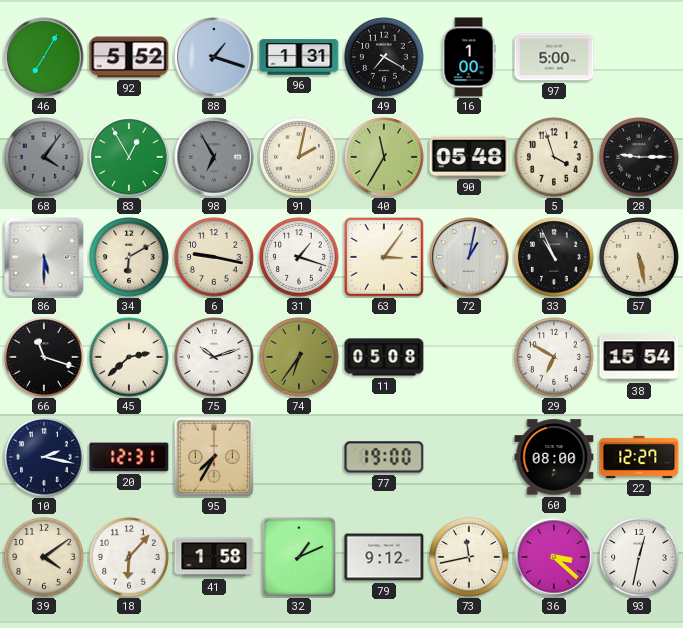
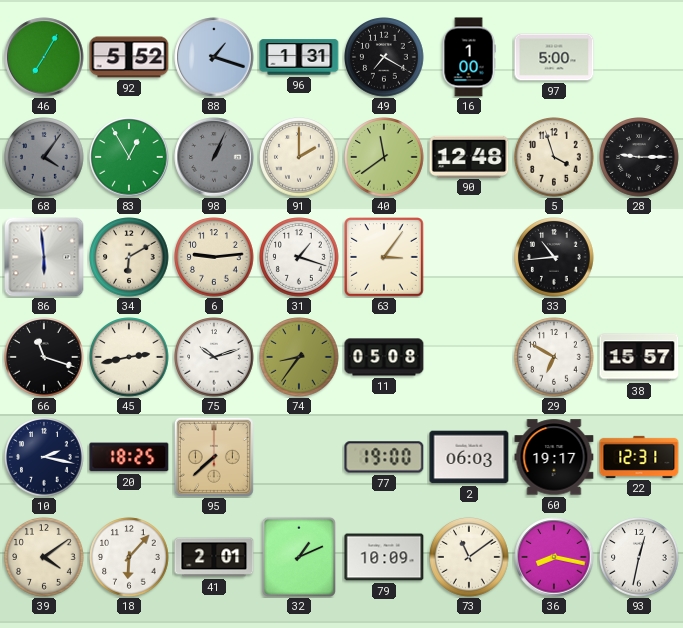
98: 6:55 -> 1:04
91: 2:02 -> 2:00
40: 11:35 -> 11:39
90: 05:48 -> 12:48
86: 5:30 -> 5:59
6: 9:17 -> 9:14
72: 1:02 -> none
33: 10:56 -> 10:44
57: 5:28 -> none
45: 2:38 -> 2:43
74: 6:36 -> 8:36
38: 15:54 -> 15:57
20: 12:31 -> 18:25
95: 7:35 -> 7:38
2: none -> 06:03
60: 08:00 -> 19:17
22: 12:27 -> 12:31
41: 1:58 -> 2:01
79: 9:12 -> 10:09
73: 11:43 -> 11:09
36: 3:22 -> 8:17
